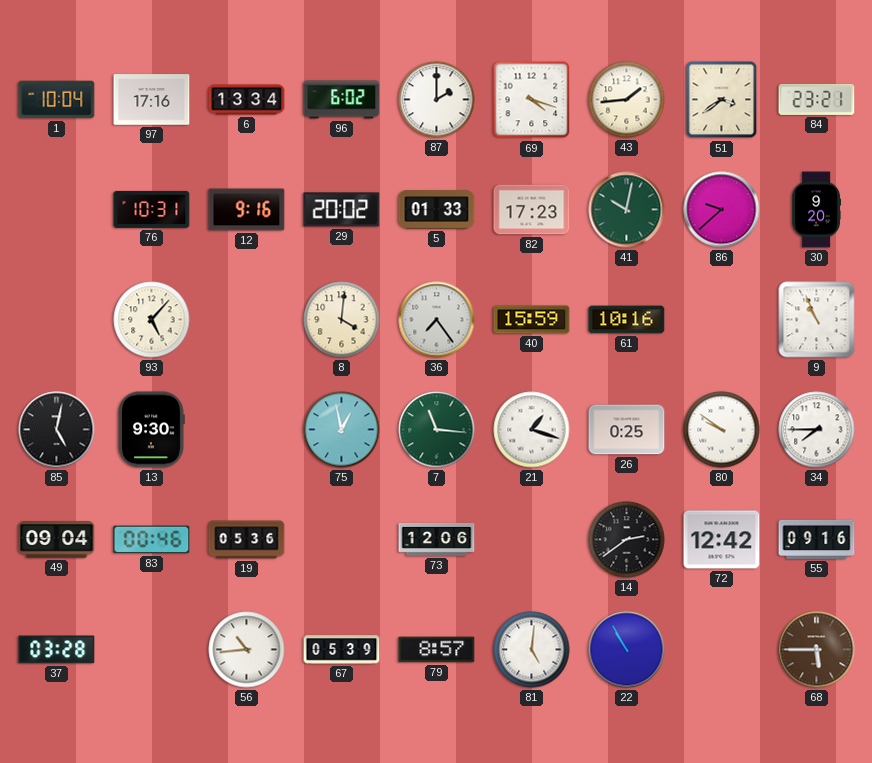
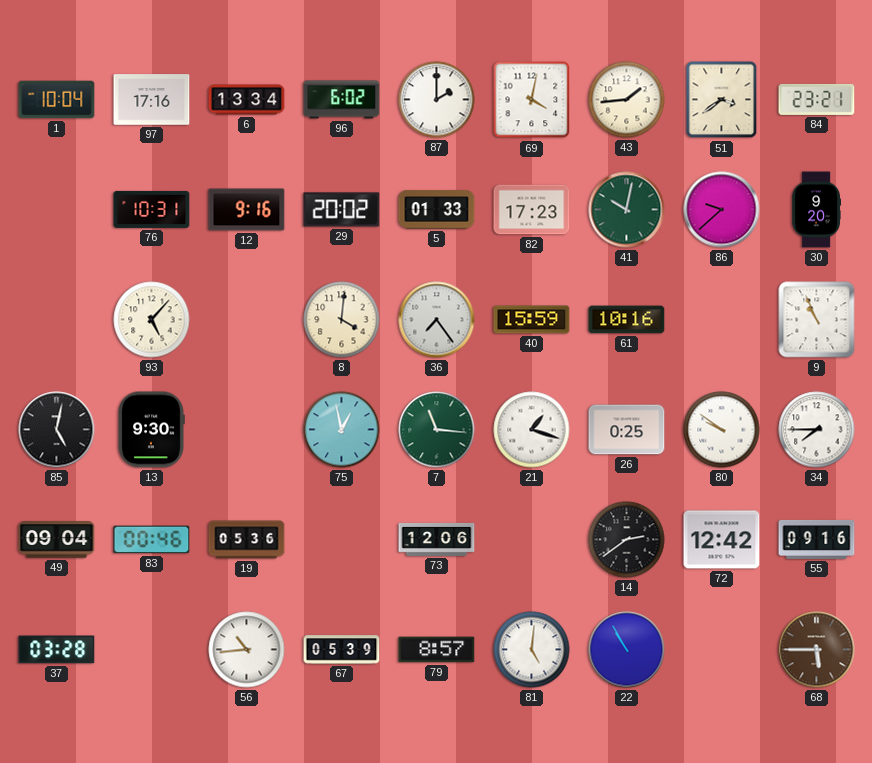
69: 4:18 -> 4:02
